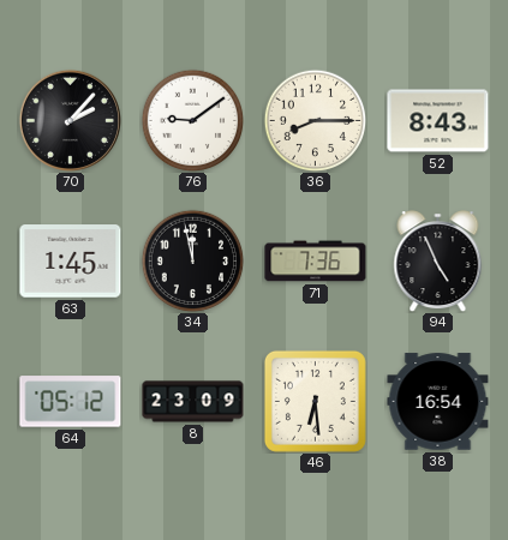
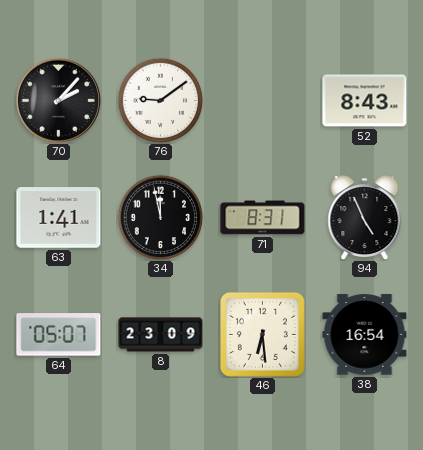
36: 8:15 -> none
63: 1:45 -> 1:41
71: 7:36 -> 8:31
64: 05:12 -> 05:07
